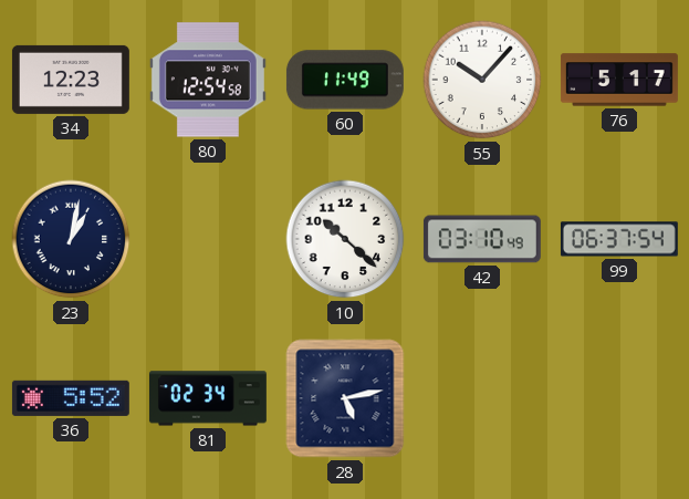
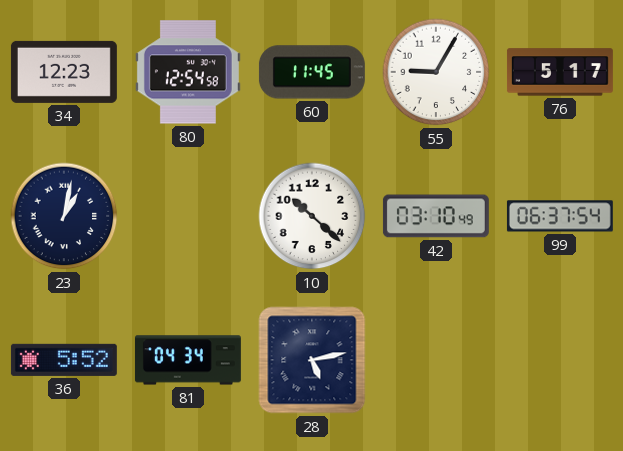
60: 11:49 -> 11:45
55: 10:07 -> 9:05
81: 02:34 -> 04:34
